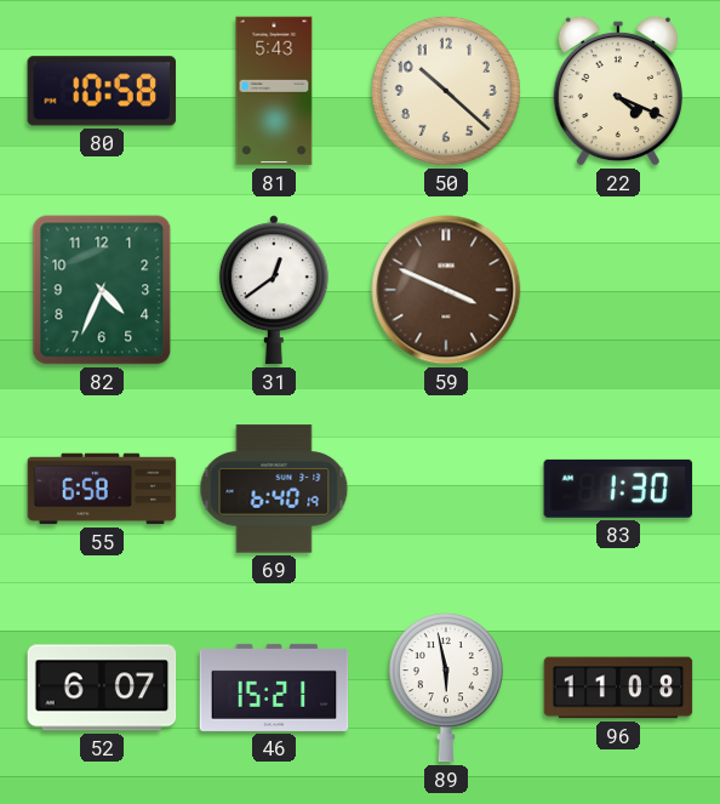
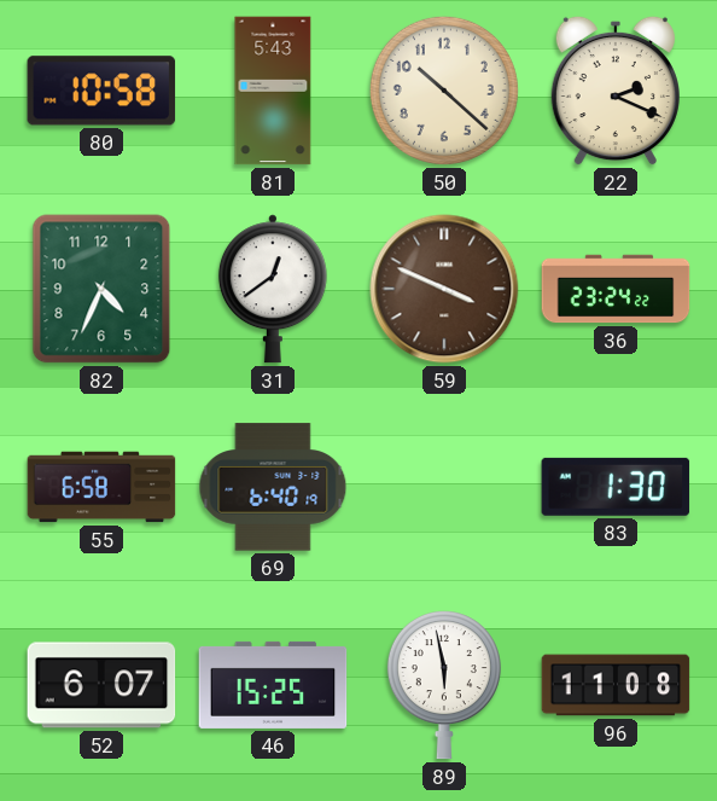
22: 4:19 -> 2:19
36: none -> 23:24
46: 15:21 -> 15:25
